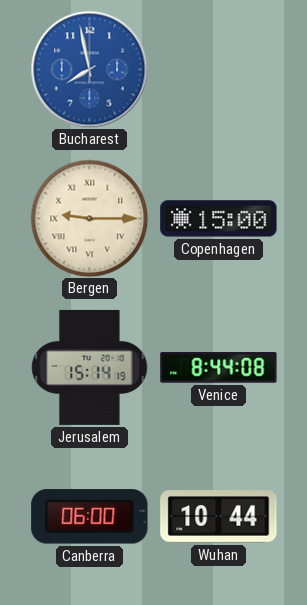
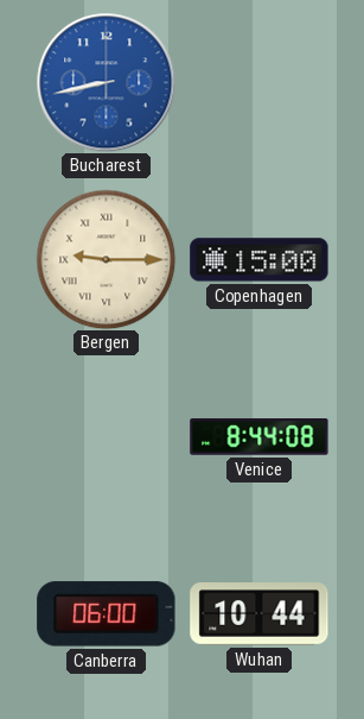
Bucharest: 7:58 -> 8:43
Jerusalem: 15:14 -> none
